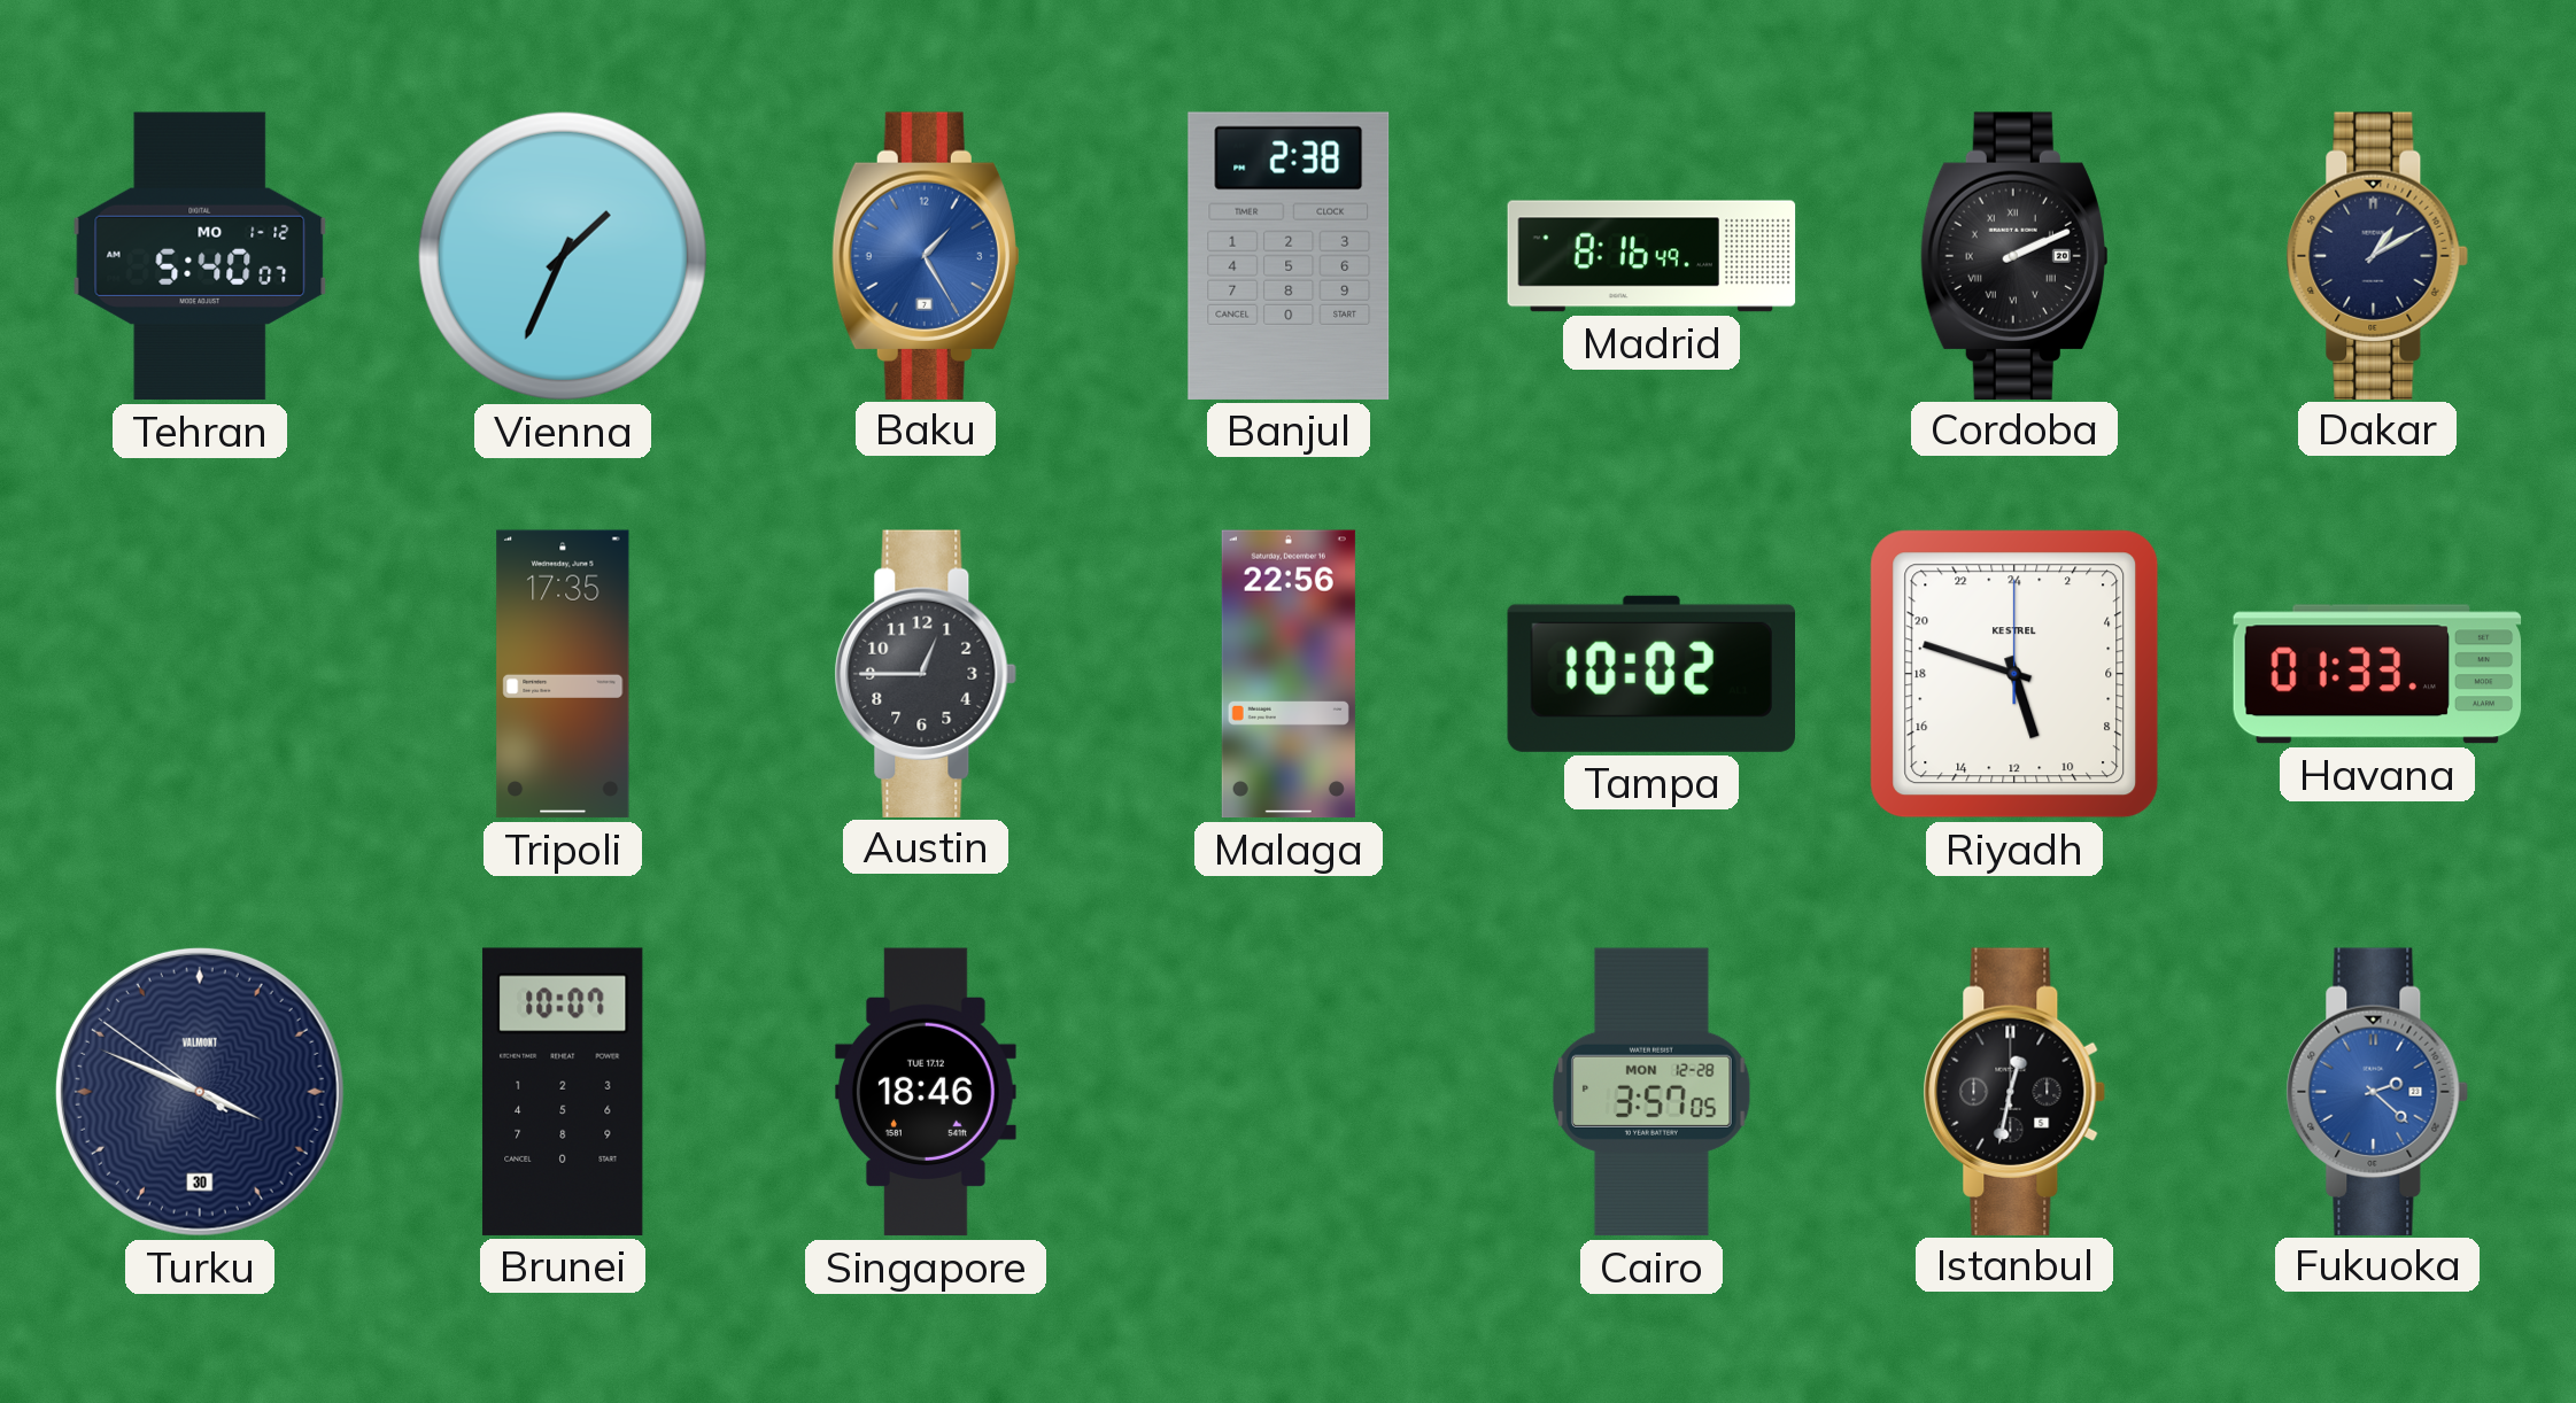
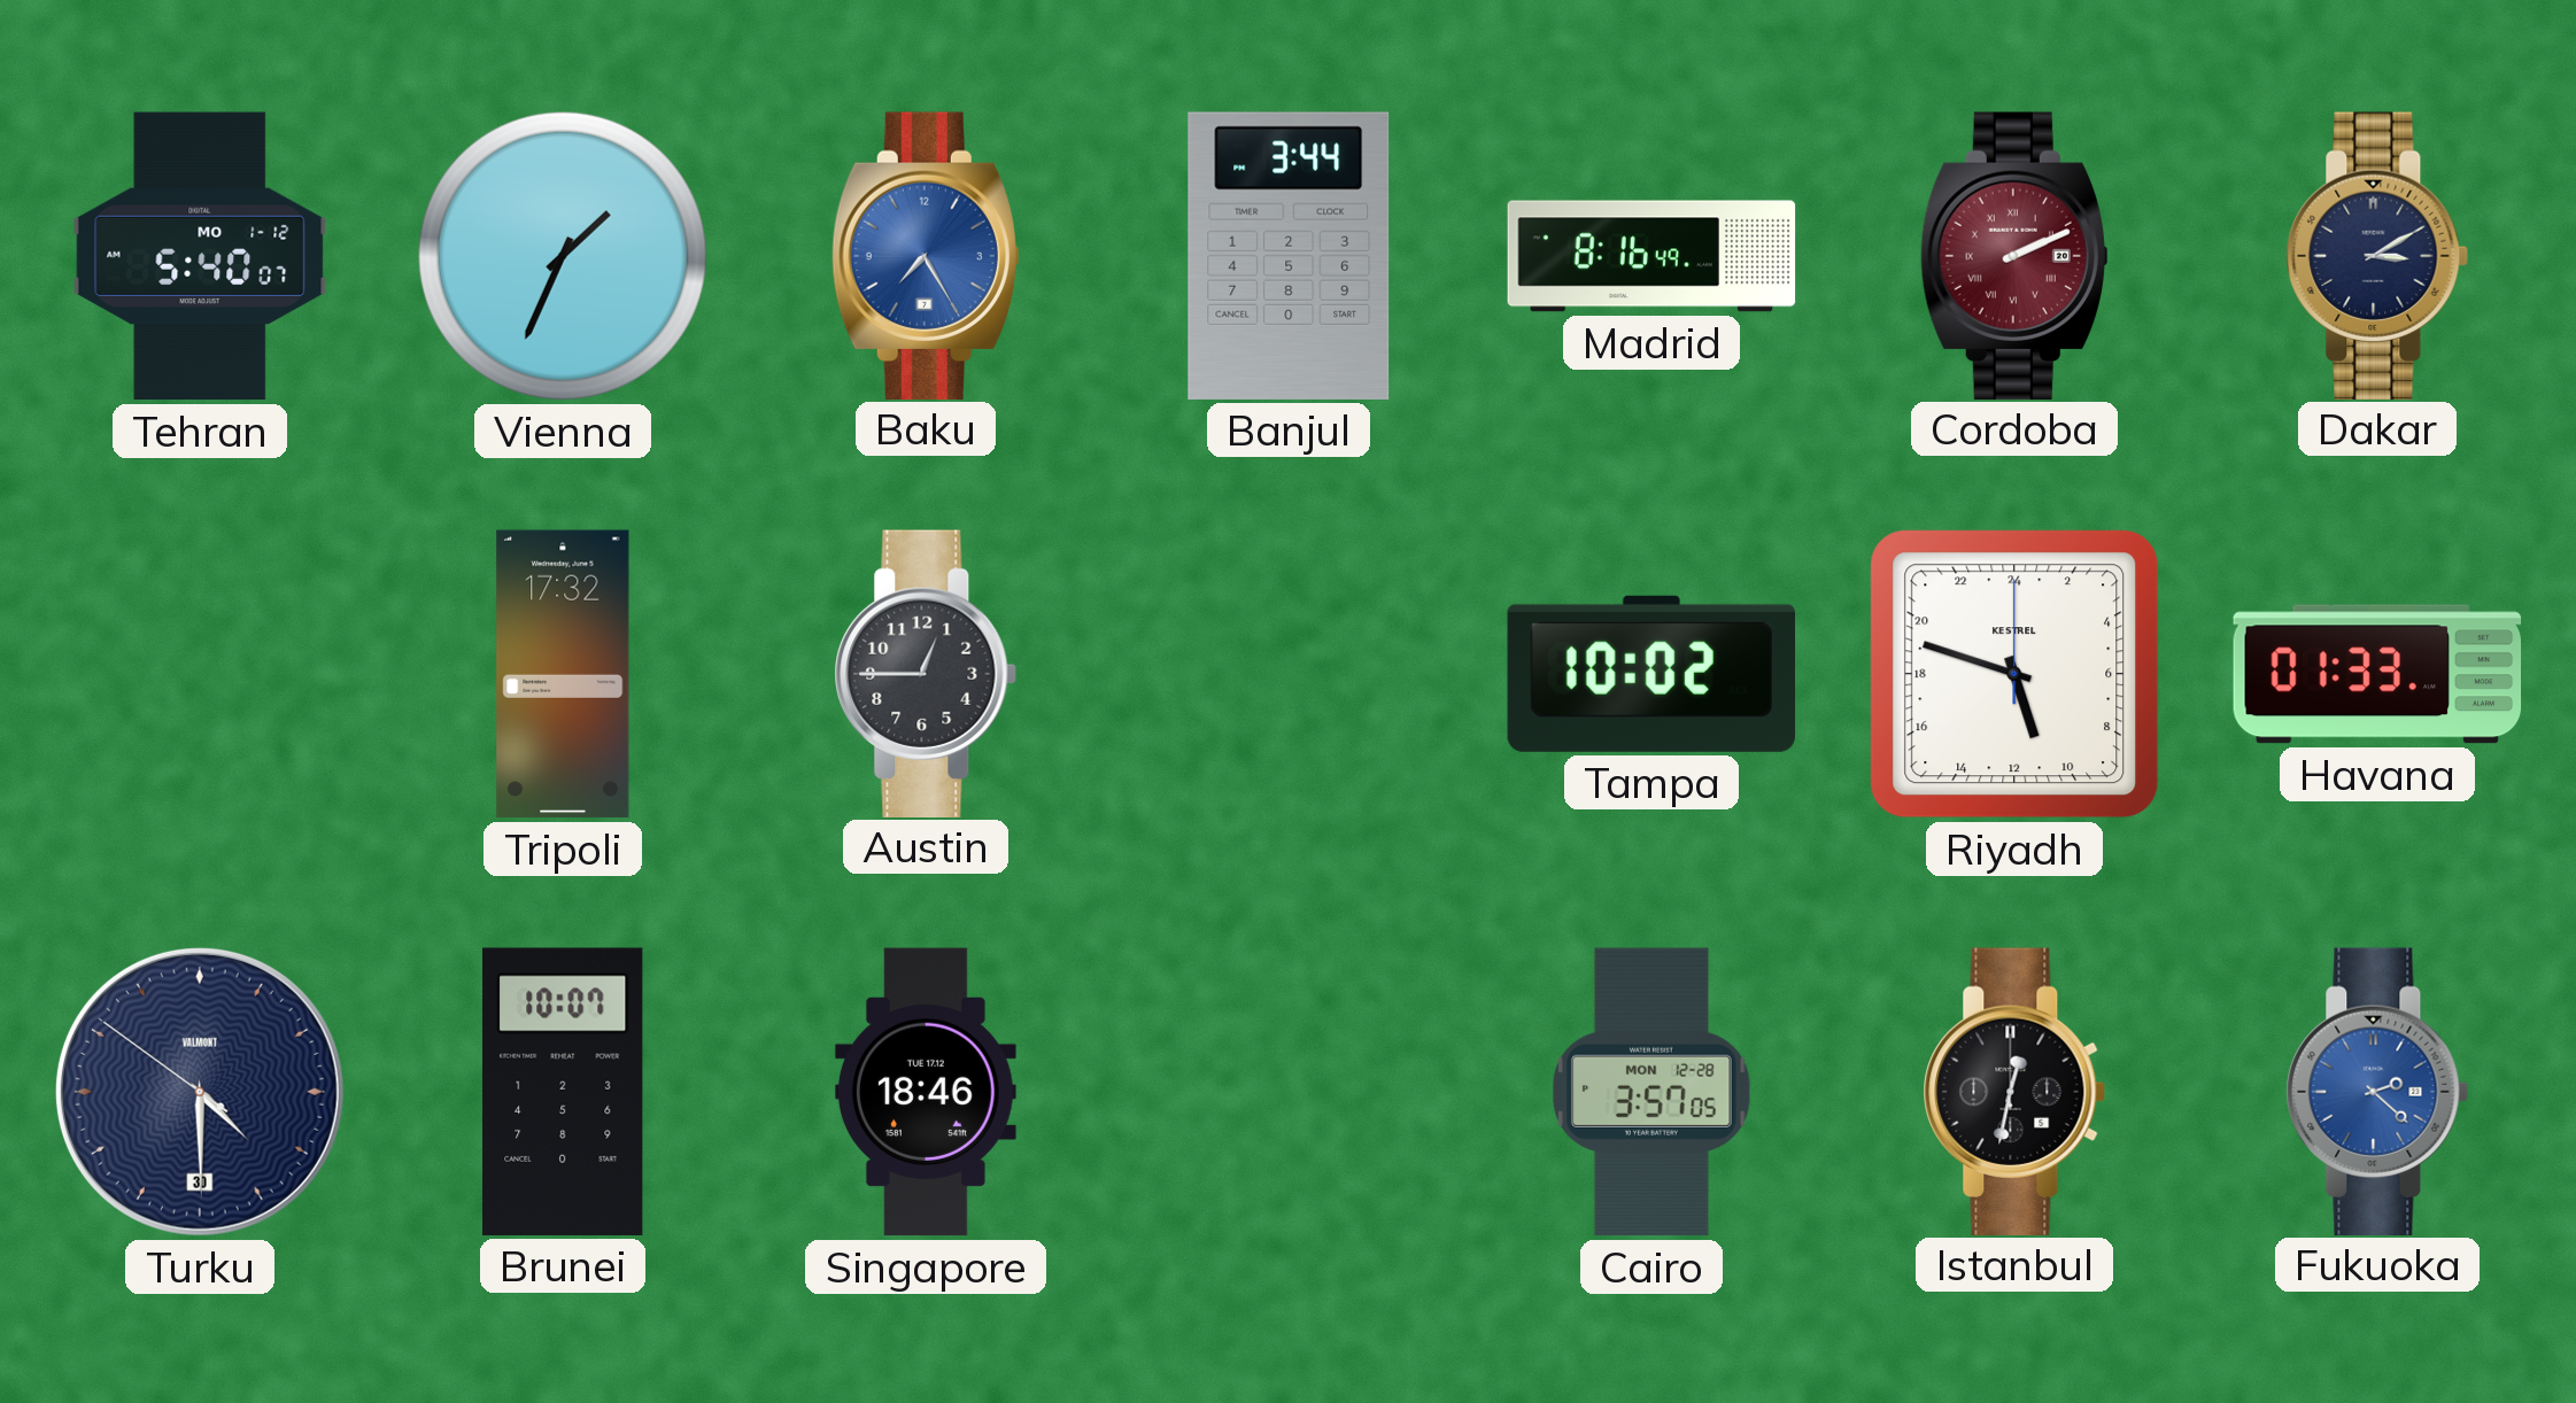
Baku: 1:25 -> 7:25
Banjul: 2:38 -> 3:44
Cordoba dial: black -> burgundy
Dakar: 1:10 -> 3:10
Tripoli: 17:35 -> 17:32
Malaga: 22:56 -> none
Turku: 3:48 -> 4:29
